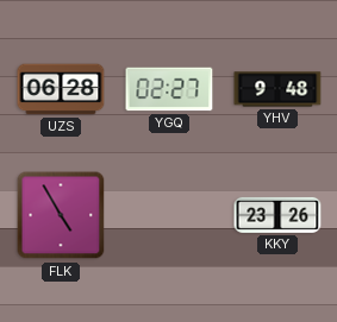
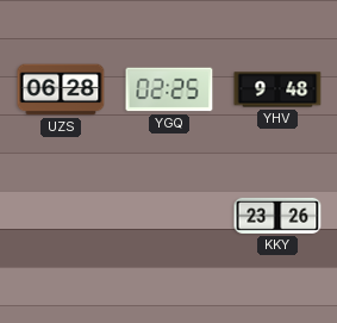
YGQ: 02:27 -> 02:25
FLK: 4:55 -> none
